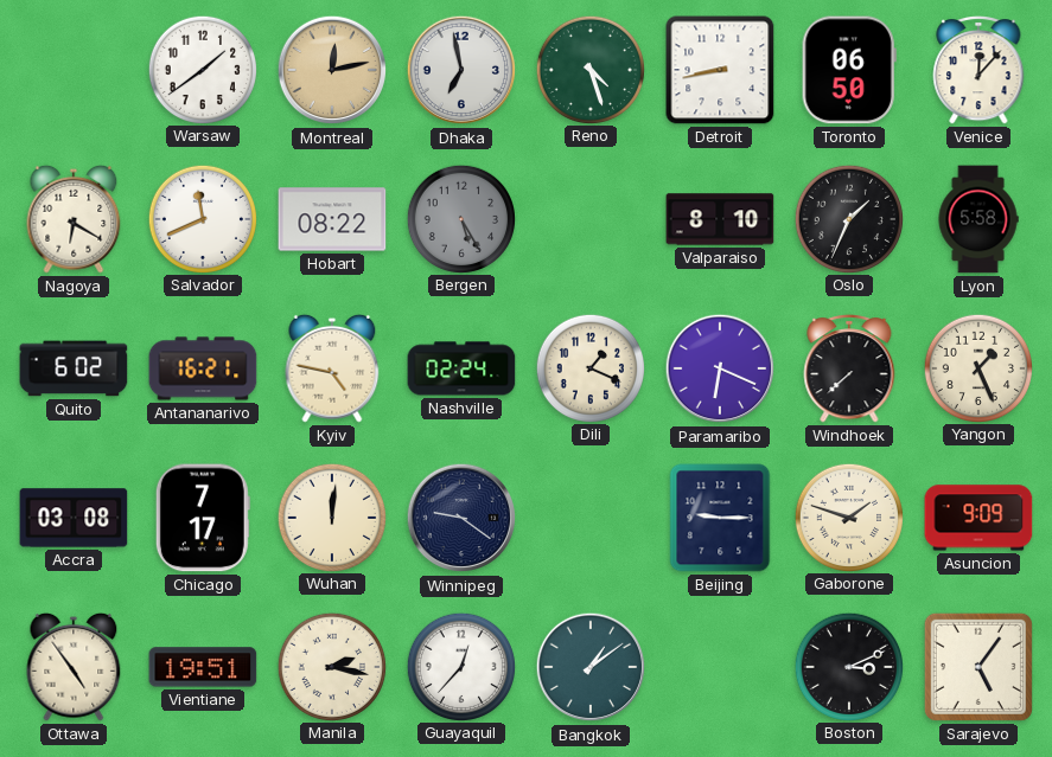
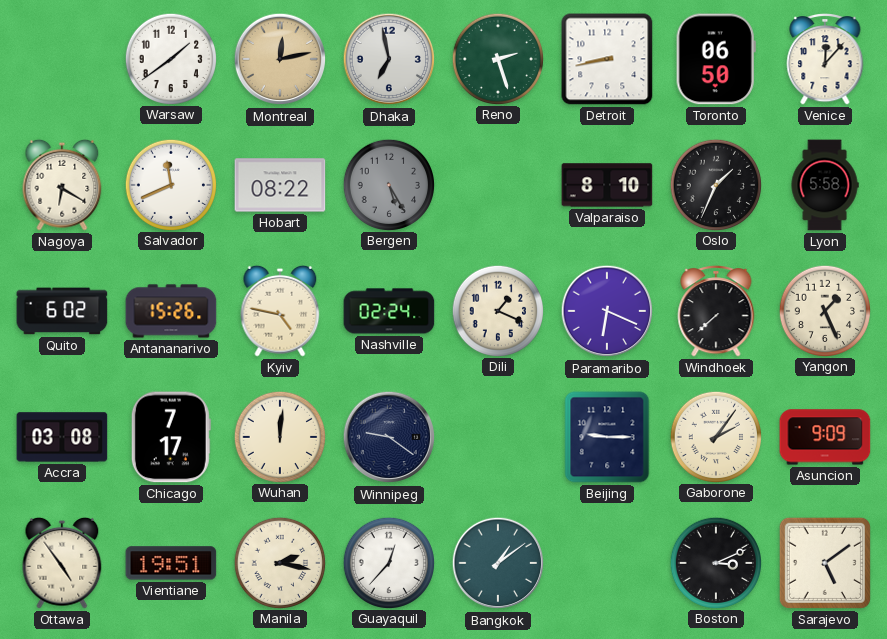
Reno: 4:27 -> 2:27
Antananarivo: 16:21 -> 15:26
Gaborone: 1:48 -> 2:06
Sarajevo: 5:06 -> 5:09
